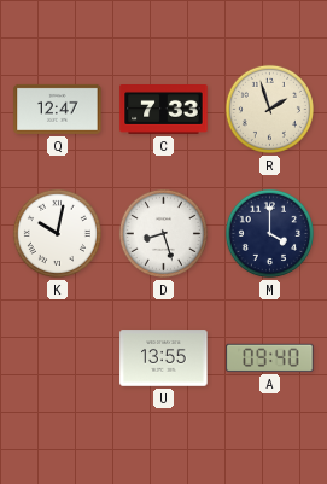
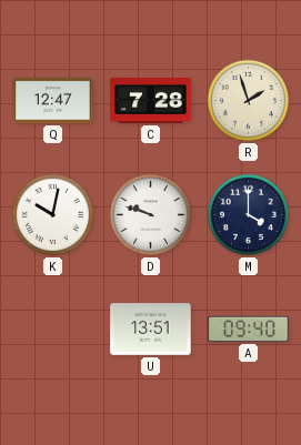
C: 7:33 -> 7:28
D: 8:27 -> 9:48
U: 13:55 -> 13:51
